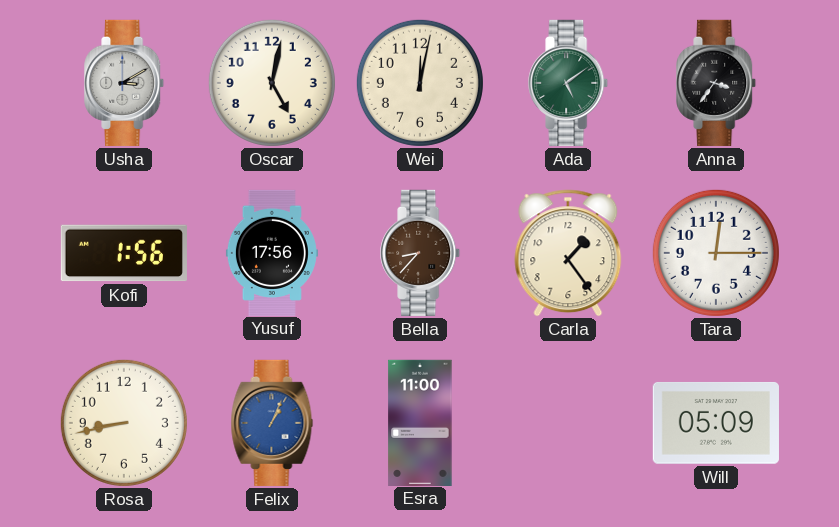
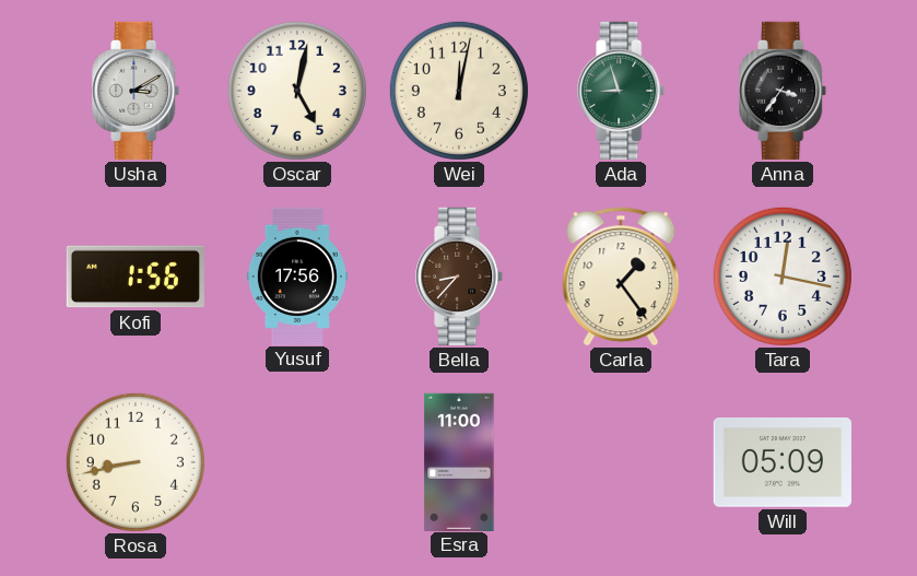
Ada: 5:09 -> 8:57
Tara: 12:15 -> 12:17
Felix: 1:04 -> none
